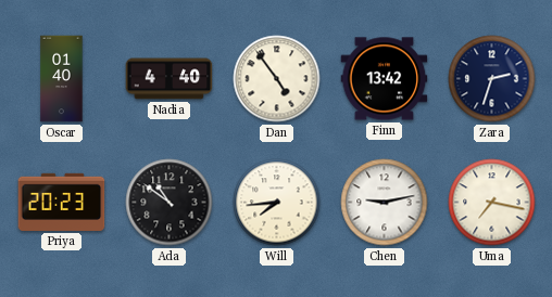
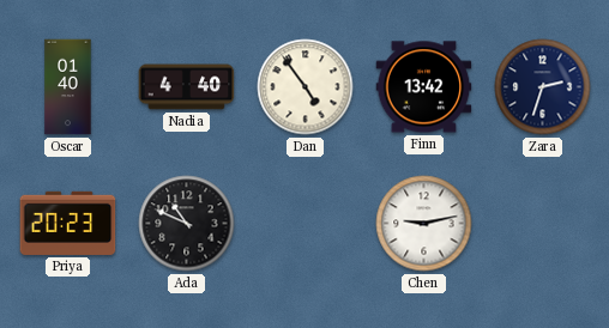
Ada: 10:51 -> 10:49
Will: 7:44 -> none
Uma: 7:17 -> none
